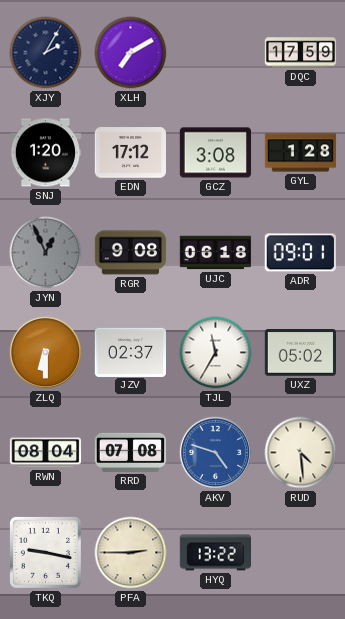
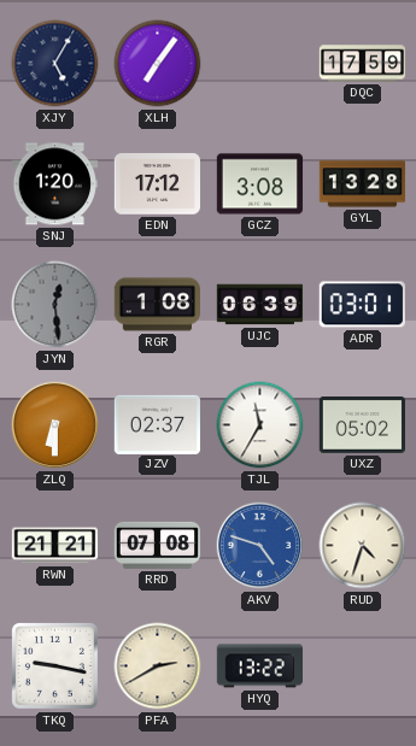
XJY: 2:05 -> 5:05
XLH: 7:10 -> 7:06
GYL: 1:28 -> 13:28
JYN: 12:56 -> 12:29
RGR: 9:08 -> 1:08
UJC: 06:18 -> 06:39
ADR: 09:01 -> 03:01
RWN: 08:04 -> 21:21
RUD: 4:29 -> 4:33
PFA: 2:45 -> 2:40
